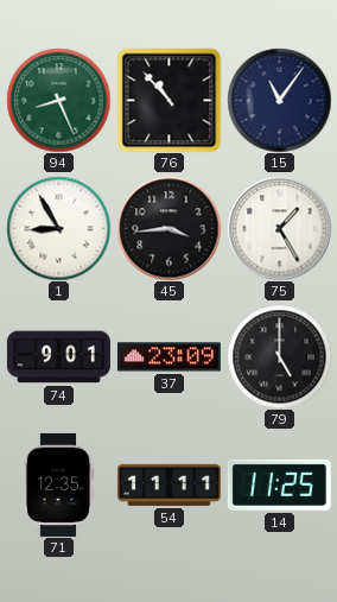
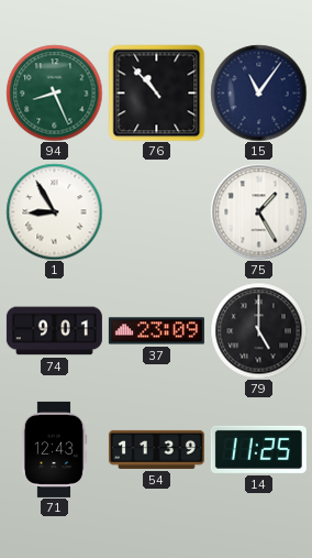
45: 3:44 -> none
71: 12:35 -> 12:43
54: 11:11 -> 11:39
